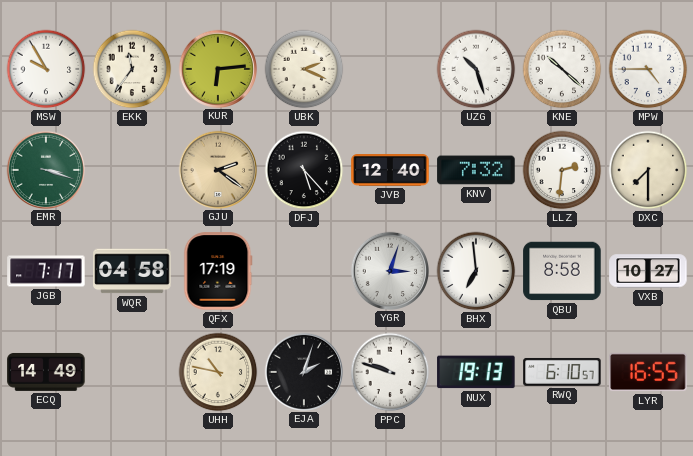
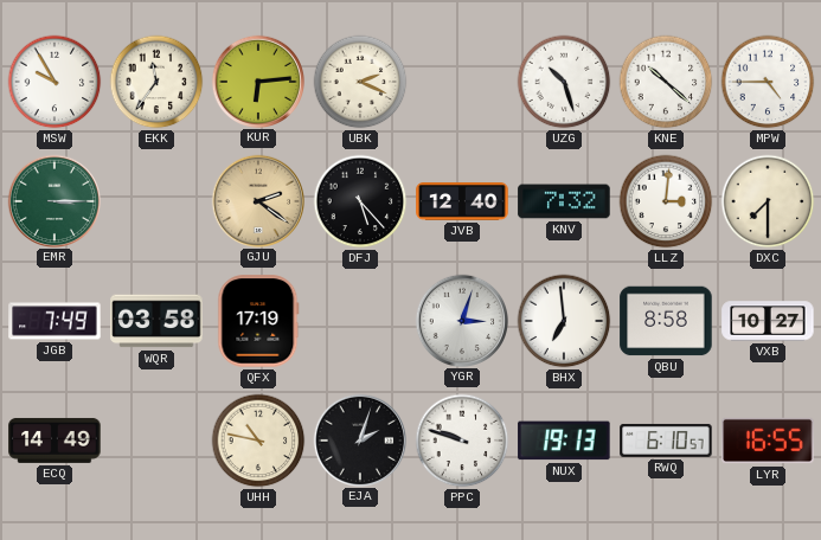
EMR: 3:18 -> 3:15
LLZ: 2:31 -> 3:01
JGB: 7:17 -> 7:49
WQR: 04:58 -> 03:58
